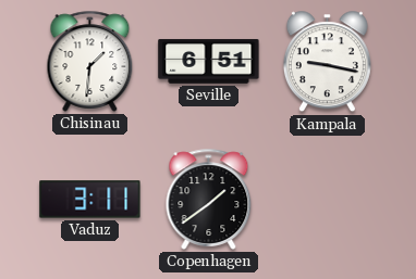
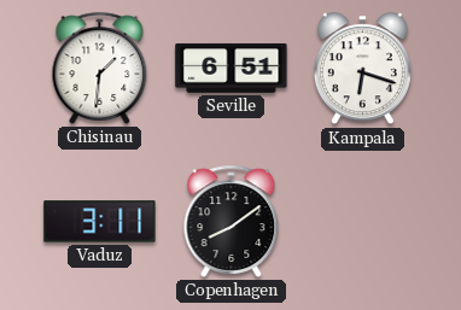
Kampala: 9:17 -> 6:18
Copenhagen: 1:39 -> 8:09
